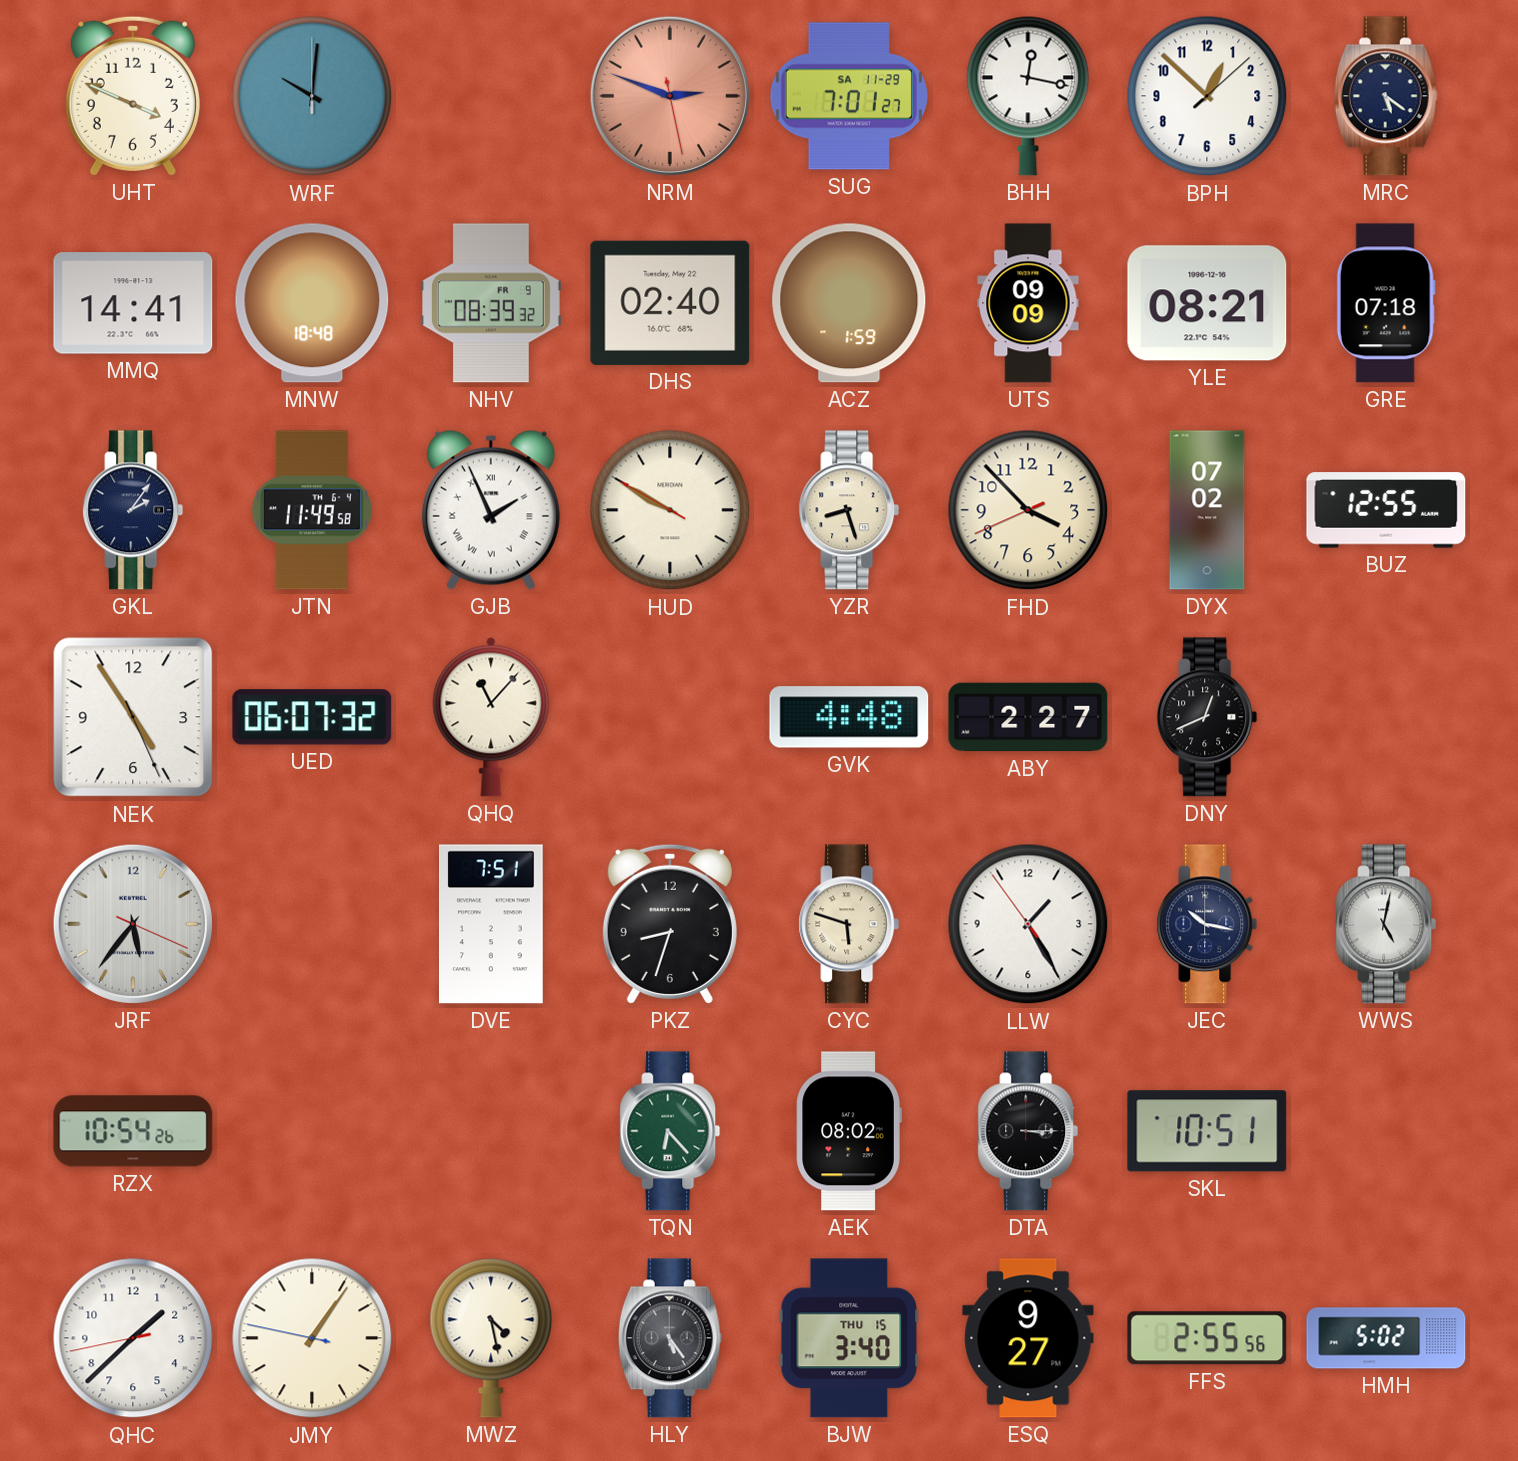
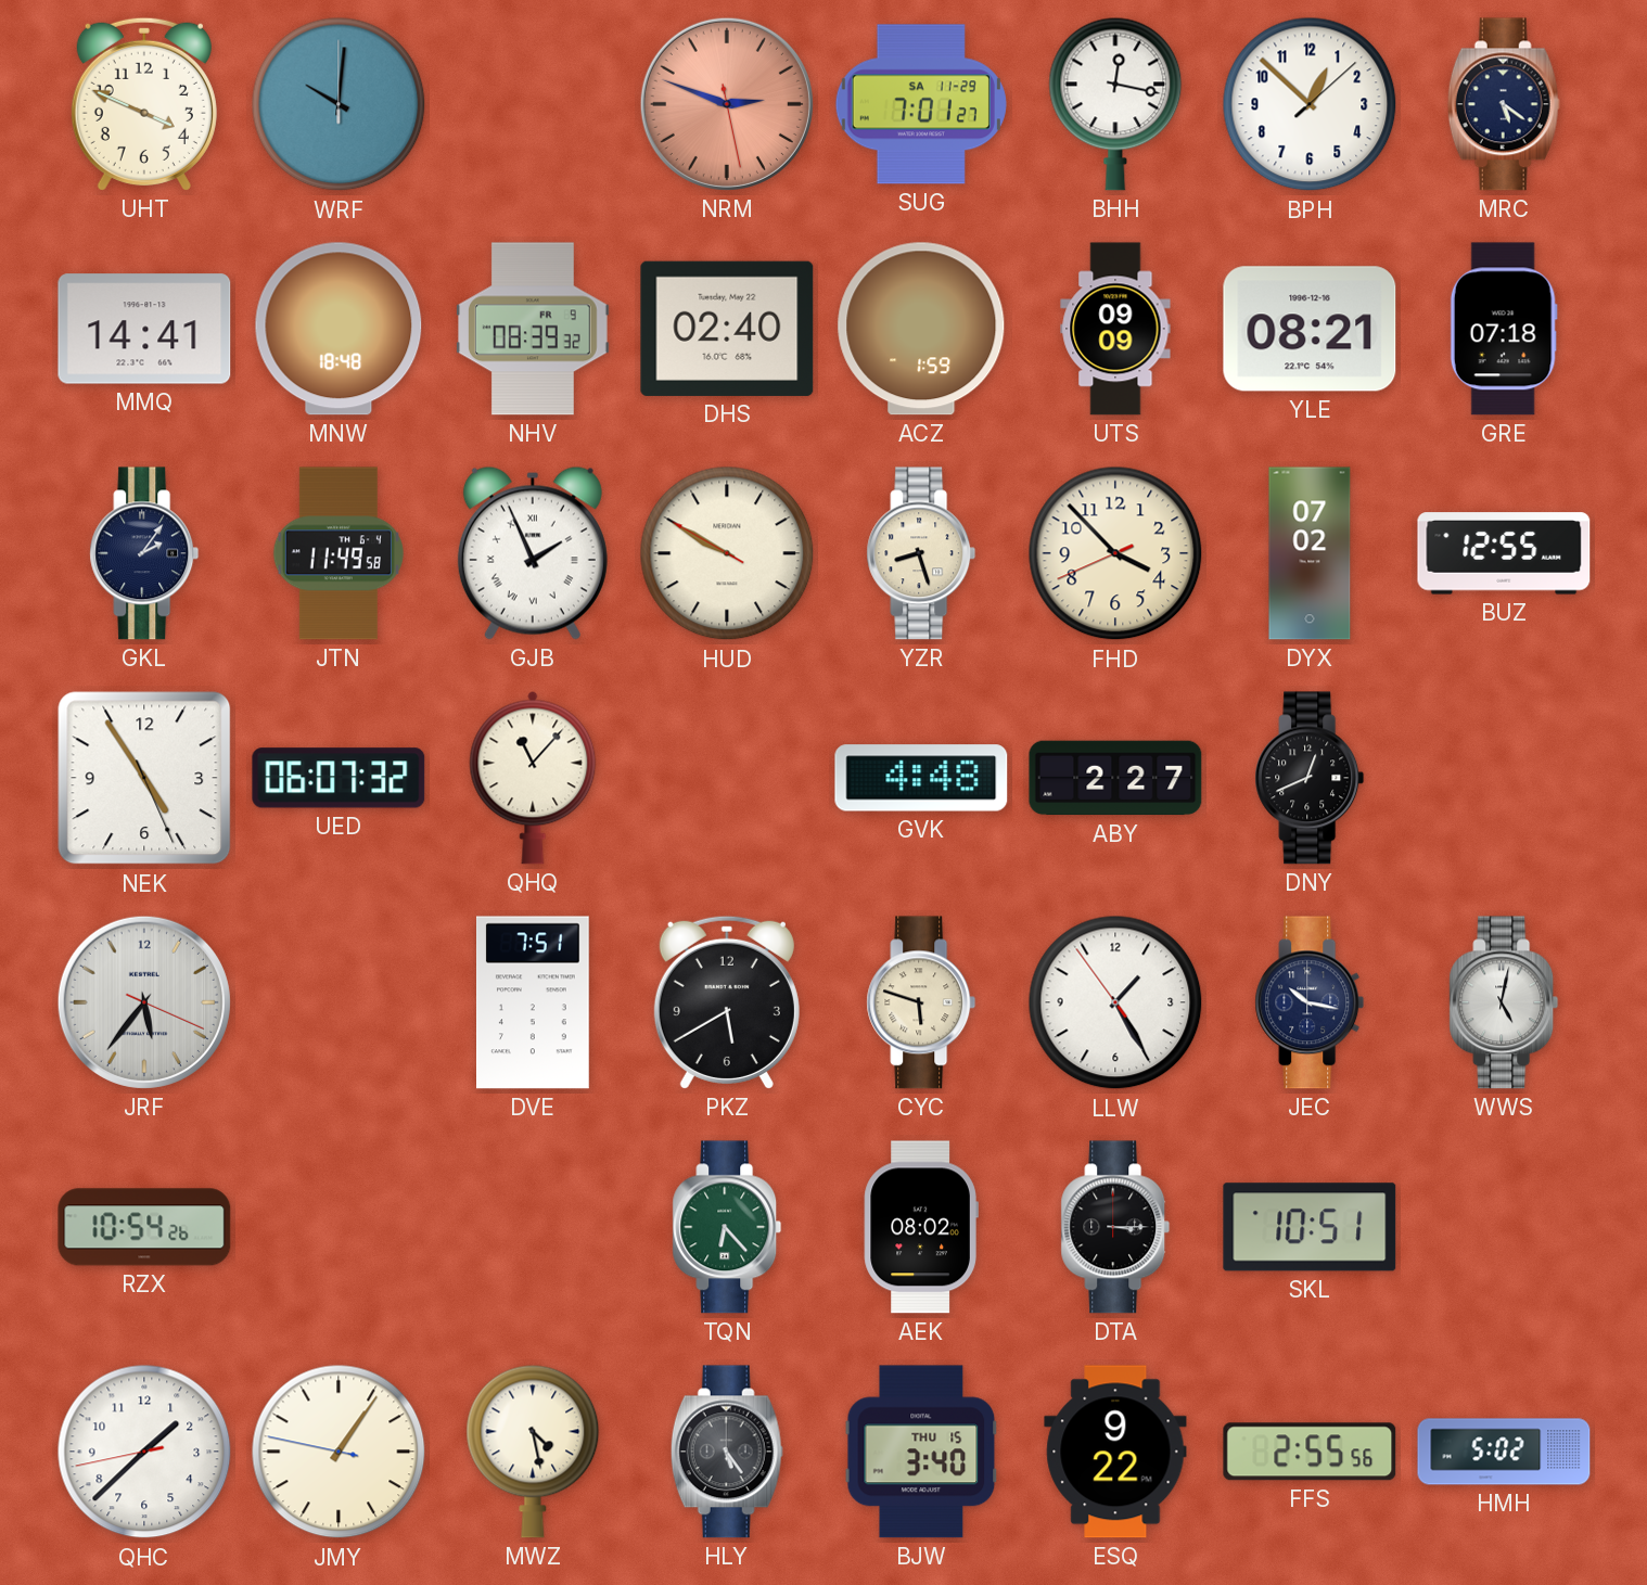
PKZ: 8:33 -> 5:40
ESQ: 9:27 -> 9:22
